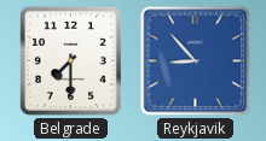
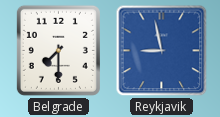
Reykjavik: 8:53 -> 8:58
